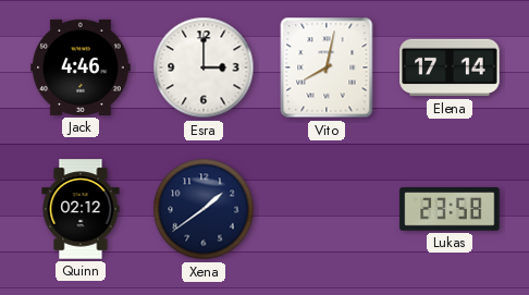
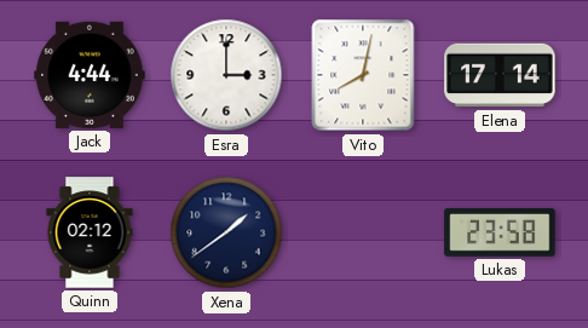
Jack: 4:46 -> 4:44
